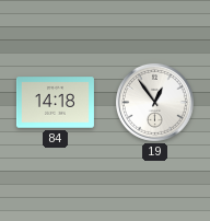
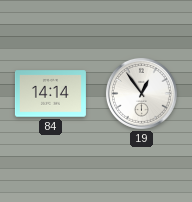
84: 14:18 -> 14:14
